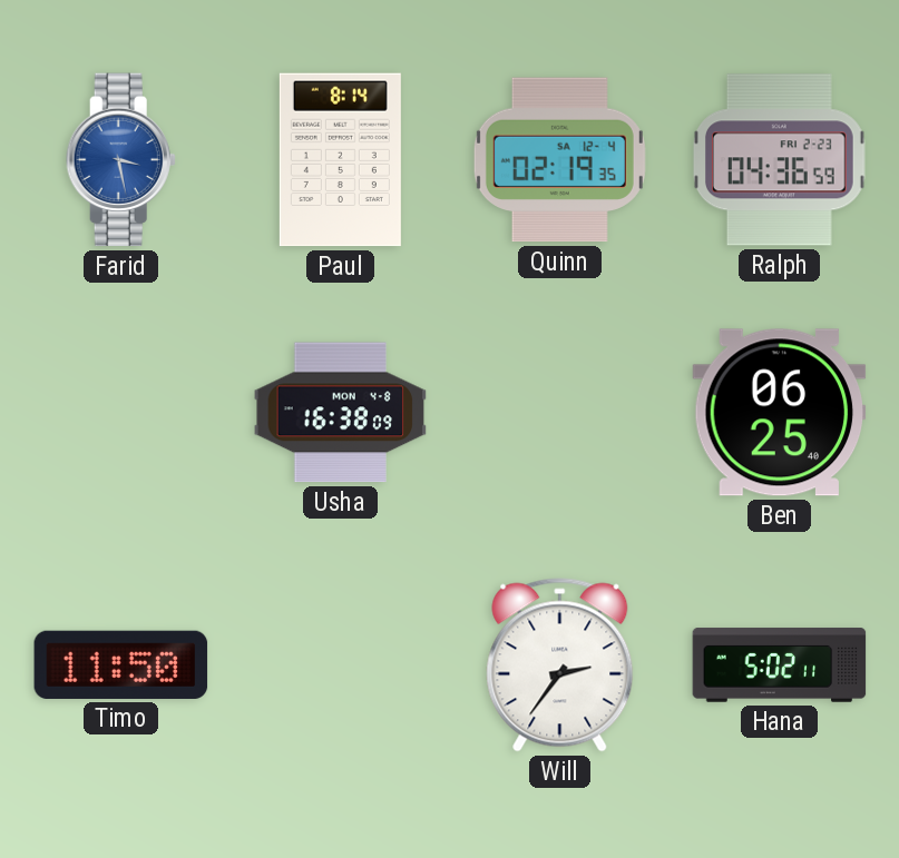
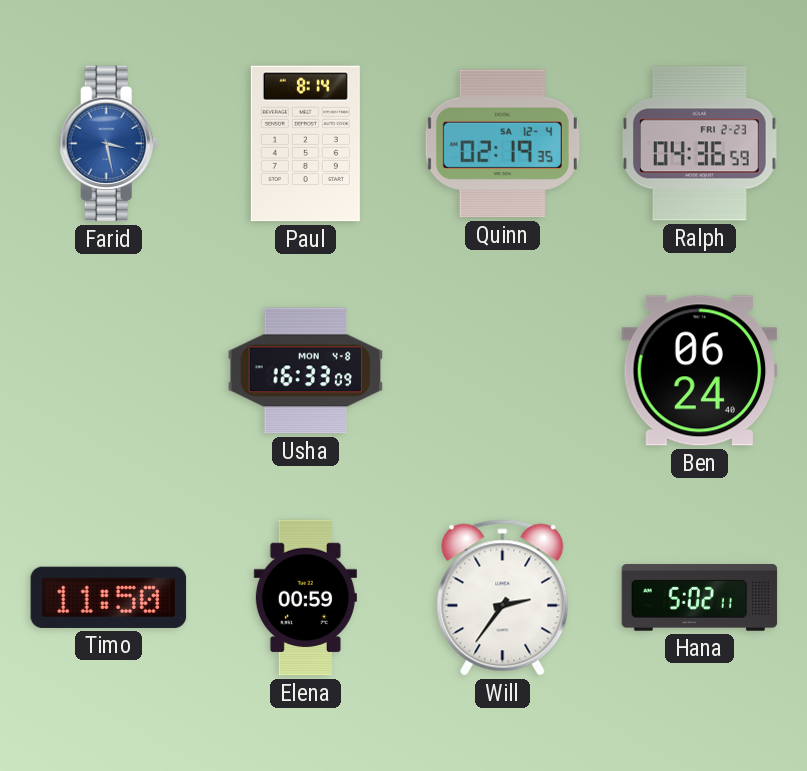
Usha: 16:38 -> 16:33
Ben: 06:25 -> 06:24
Elena: none -> 00:59
